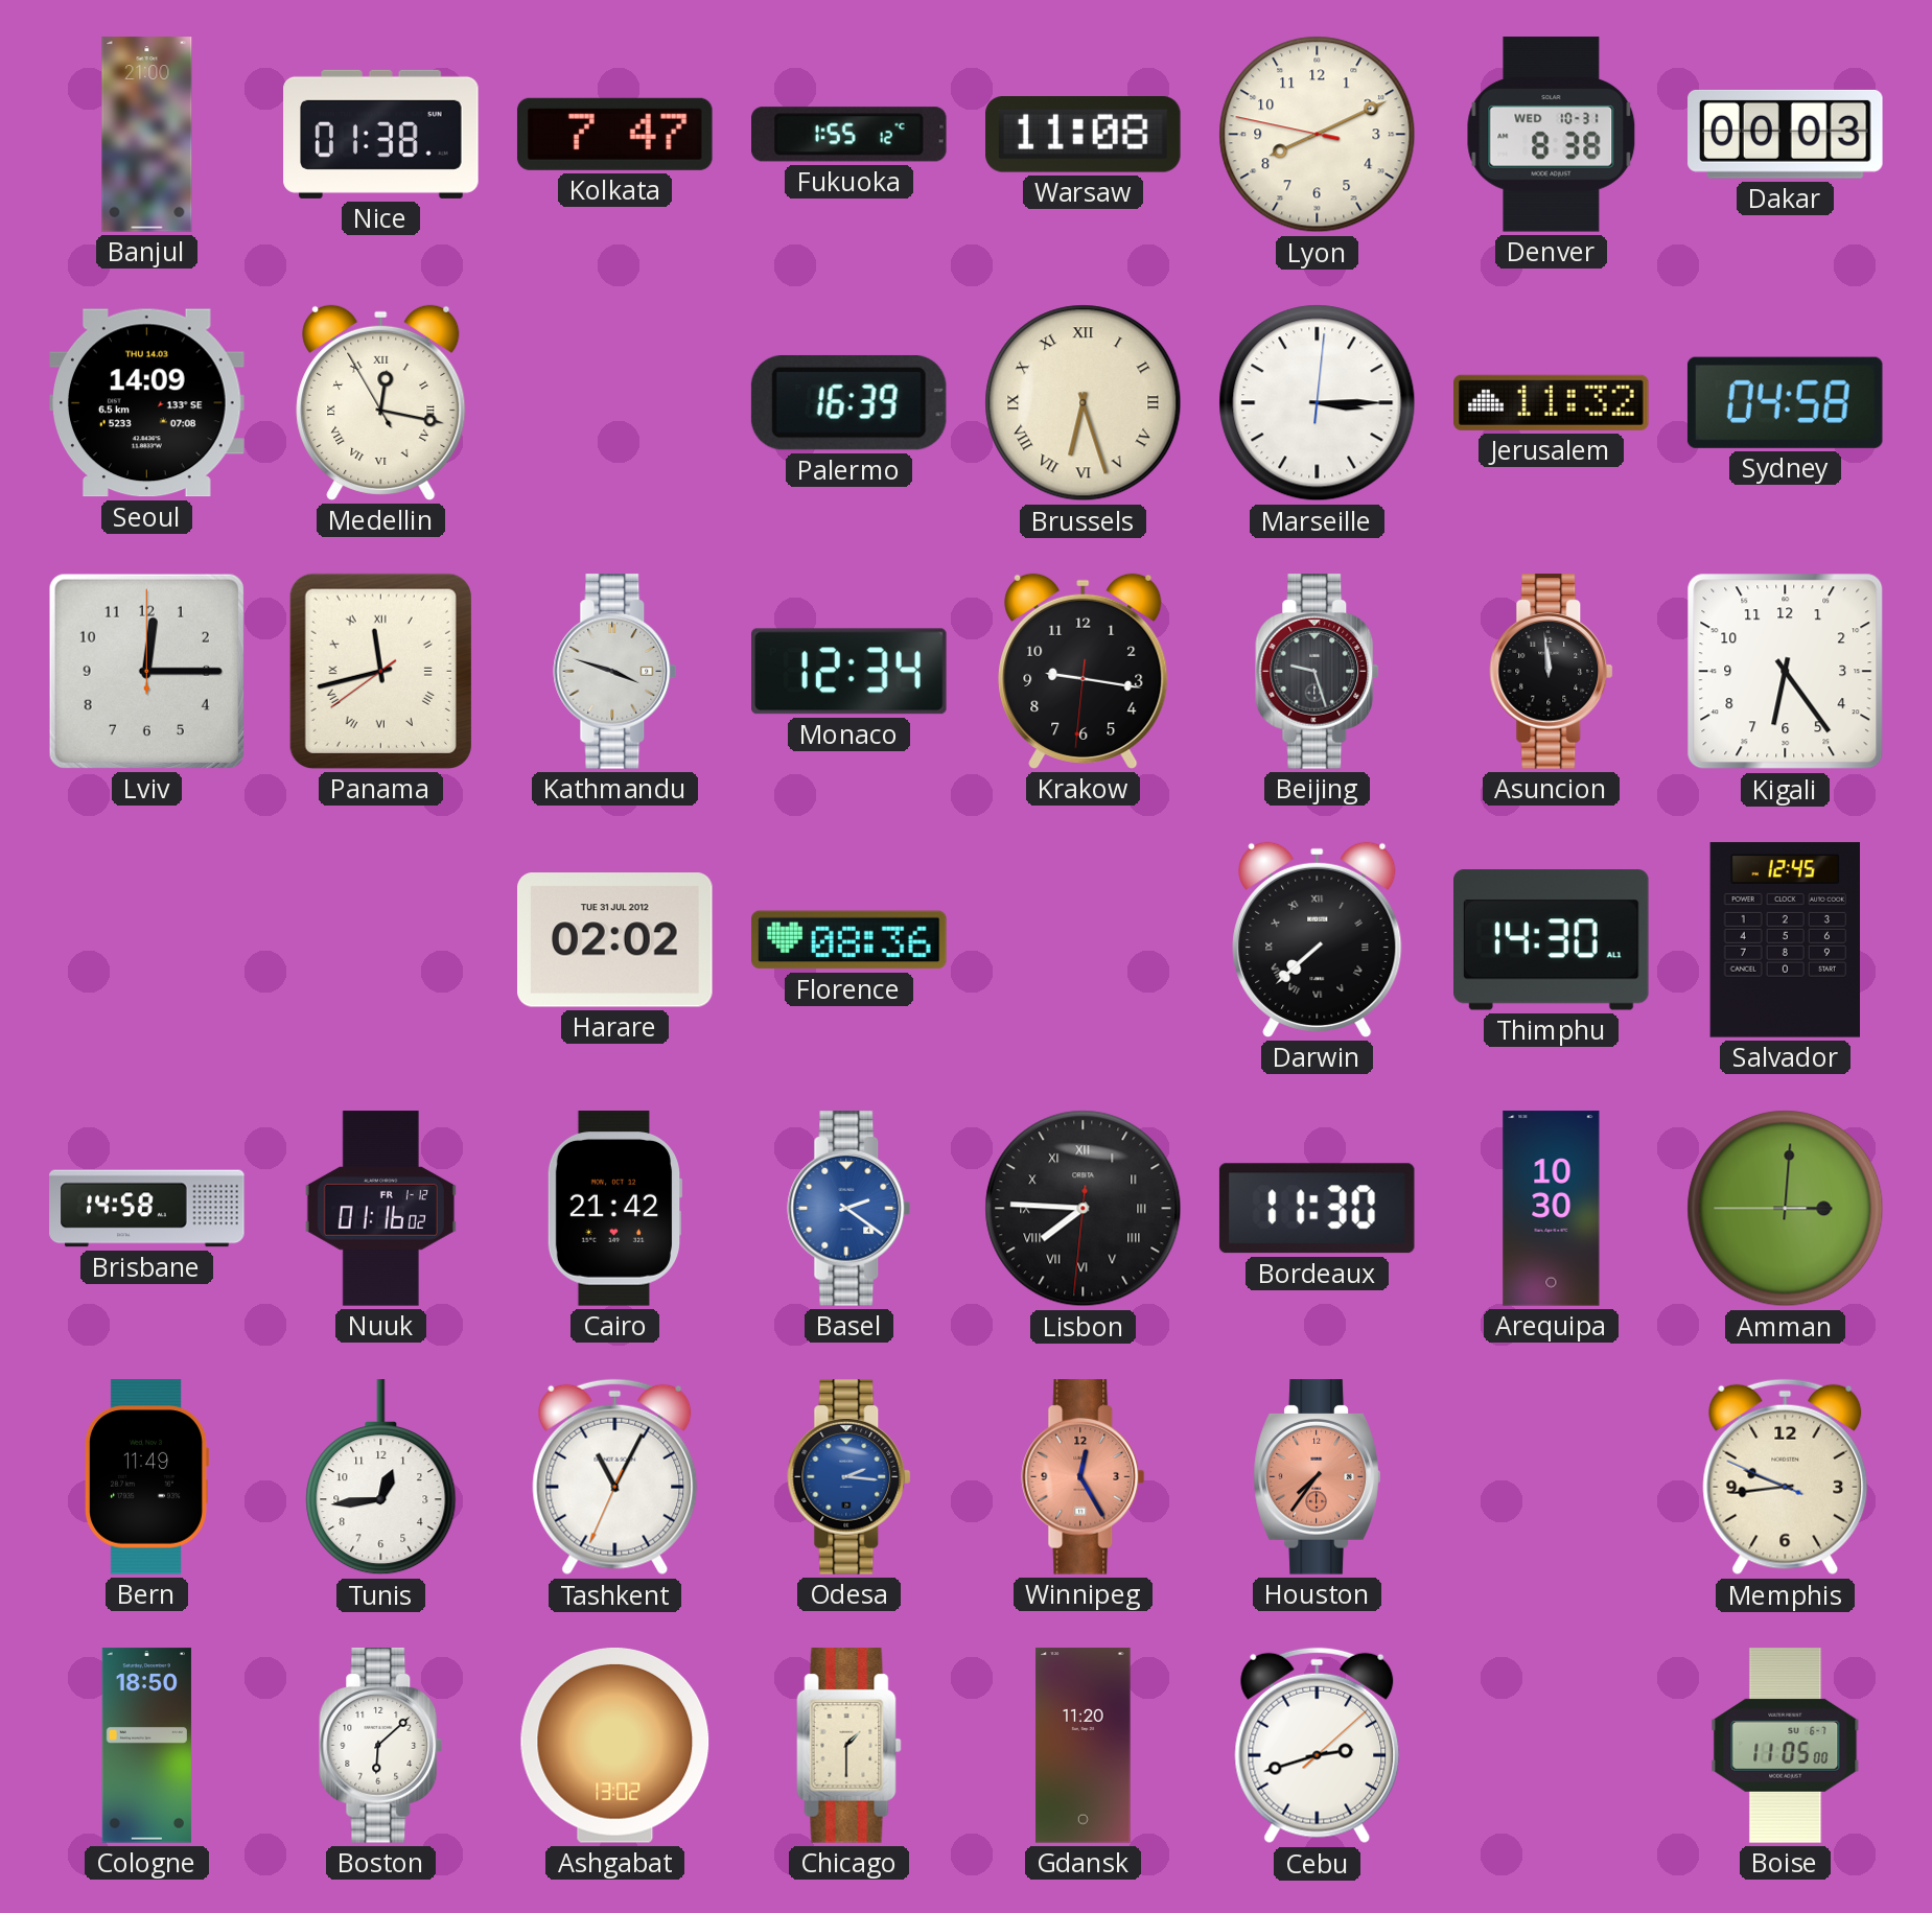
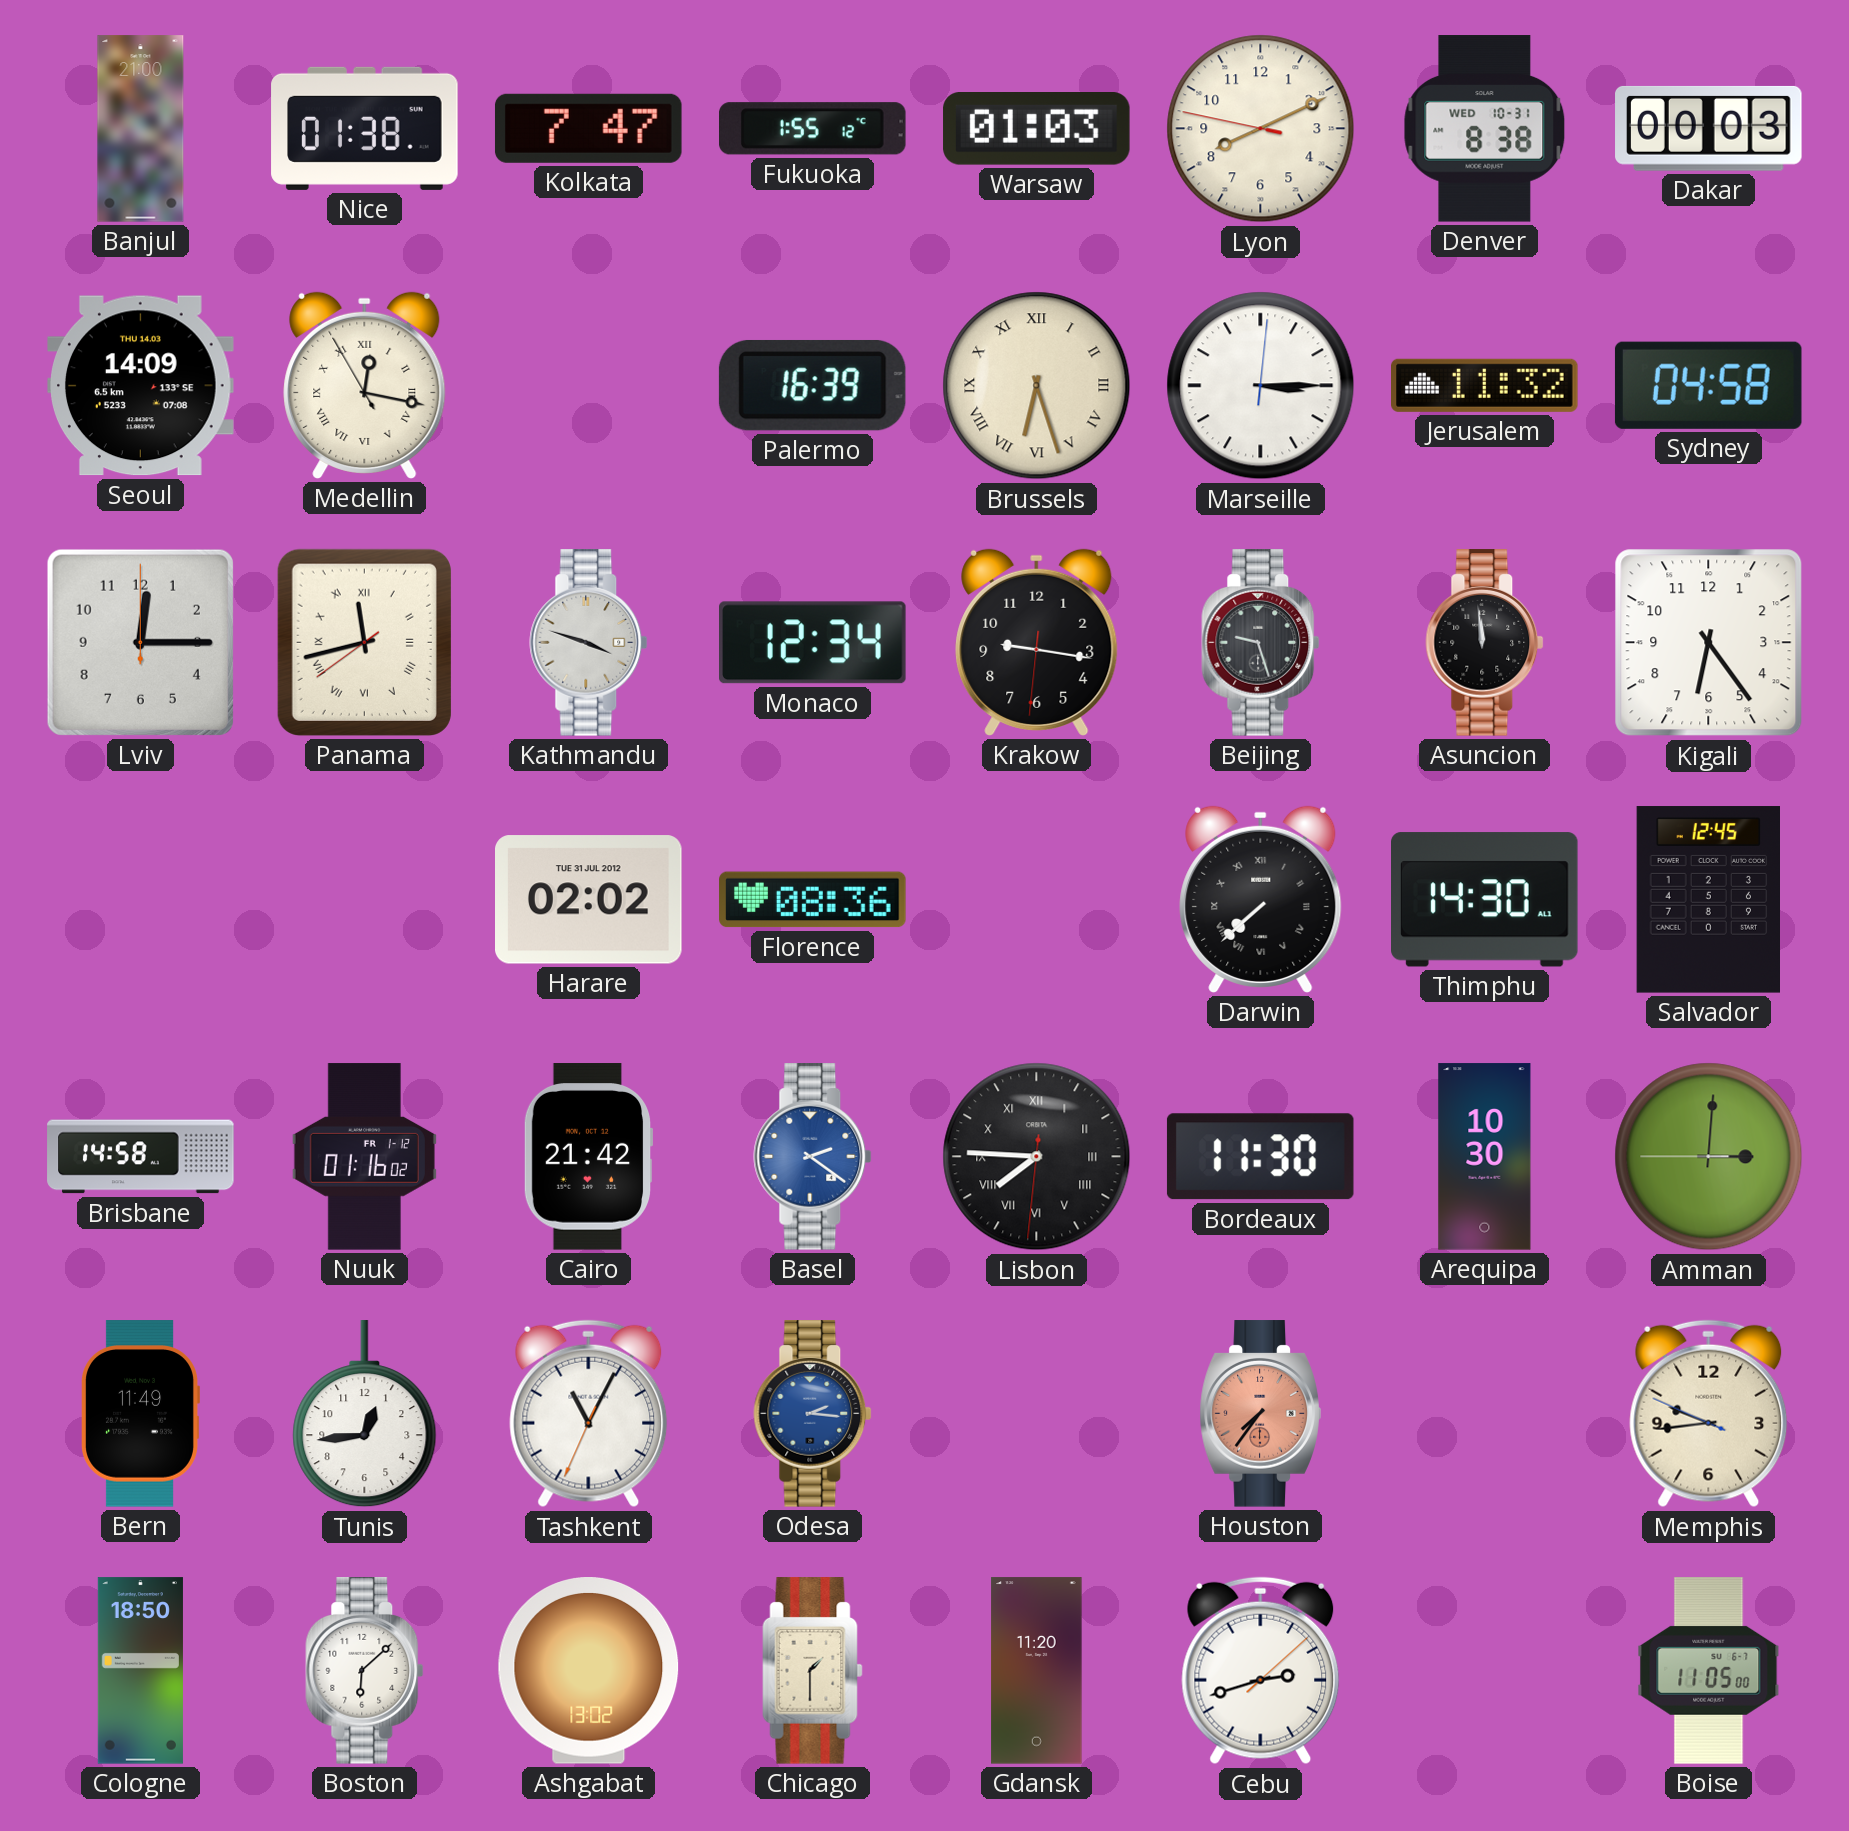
Warsaw: 11:08 -> 01:03
Winnipeg: 12:25 -> none
